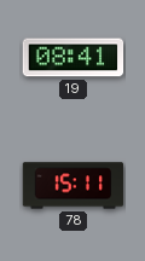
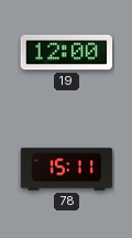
19: 08:41 -> 12:00
